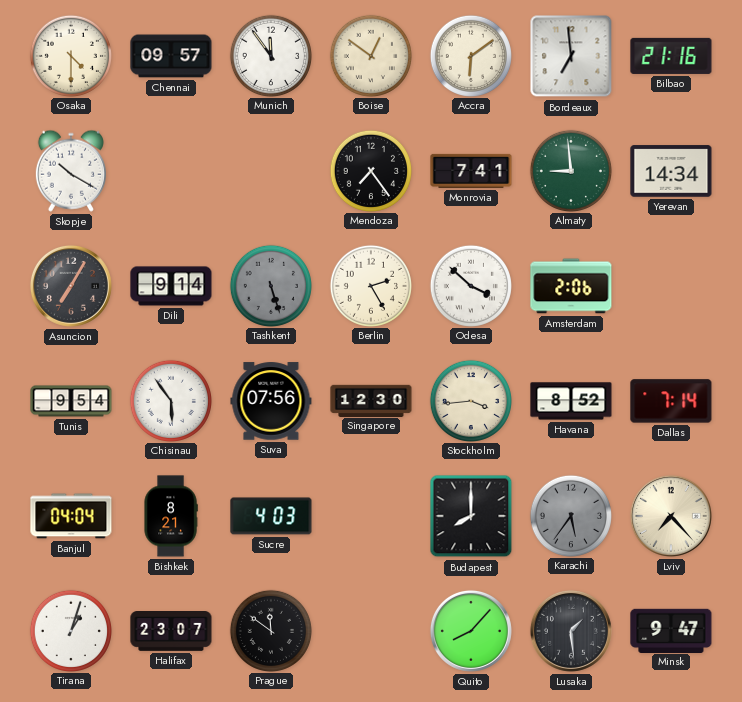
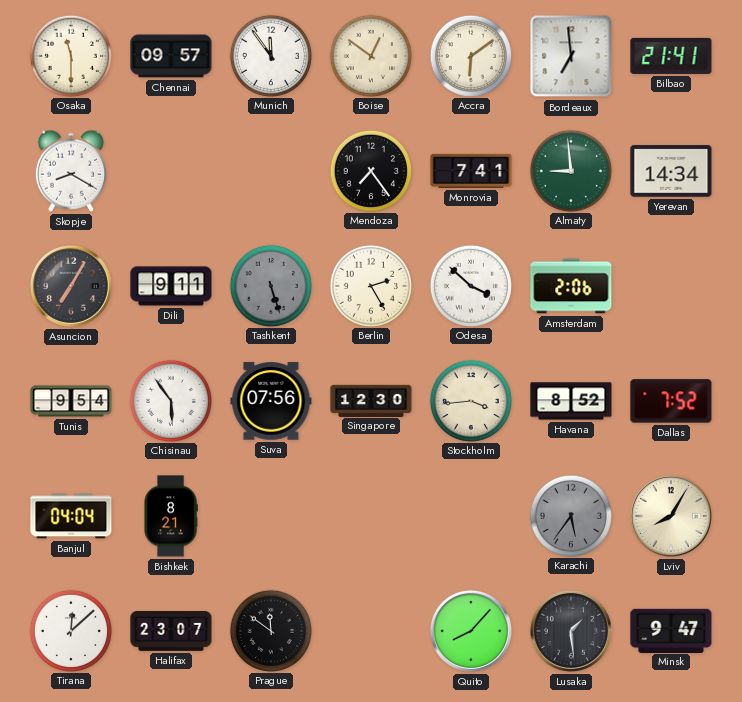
Osaka: 4:30 -> 11:30
Bilbao: 21:16 -> 21:41
Skopje: 10:20 -> 8:20
Dili: 9:14 -> 9:11
Dallas: 7:14 -> 7:52
Sucre: 4:03 -> none
Budapest: 8:00 -> none
Lviv: 7:23 -> 8:05
Tirana: 1:03 -> 12:08
